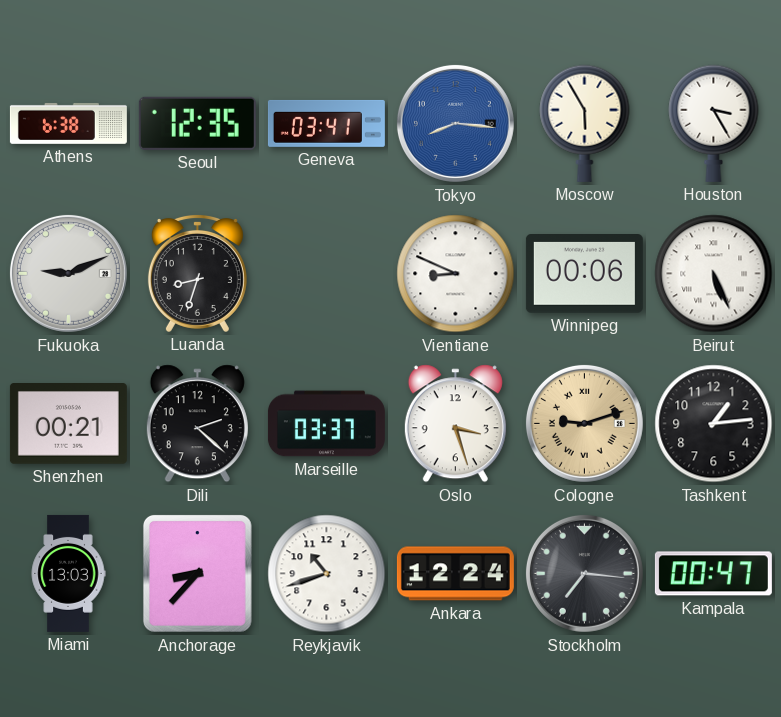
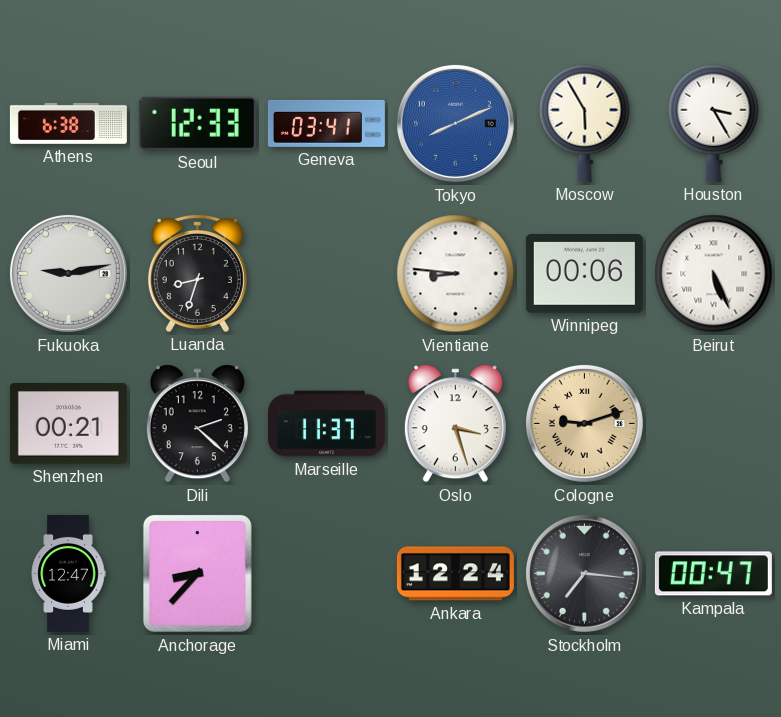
Seoul: 12:35 -> 12:33
Tokyo: 8:16 -> 8:11
Fukuoka: 9:11 -> 9:13
Vientiane: 8:49 -> 8:46
Marseille: 03:37 -> 11:37
Tashkent: 1:14 -> none
Miami: 13:03 -> 12:47
Reykjavik: 10:42 -> none
